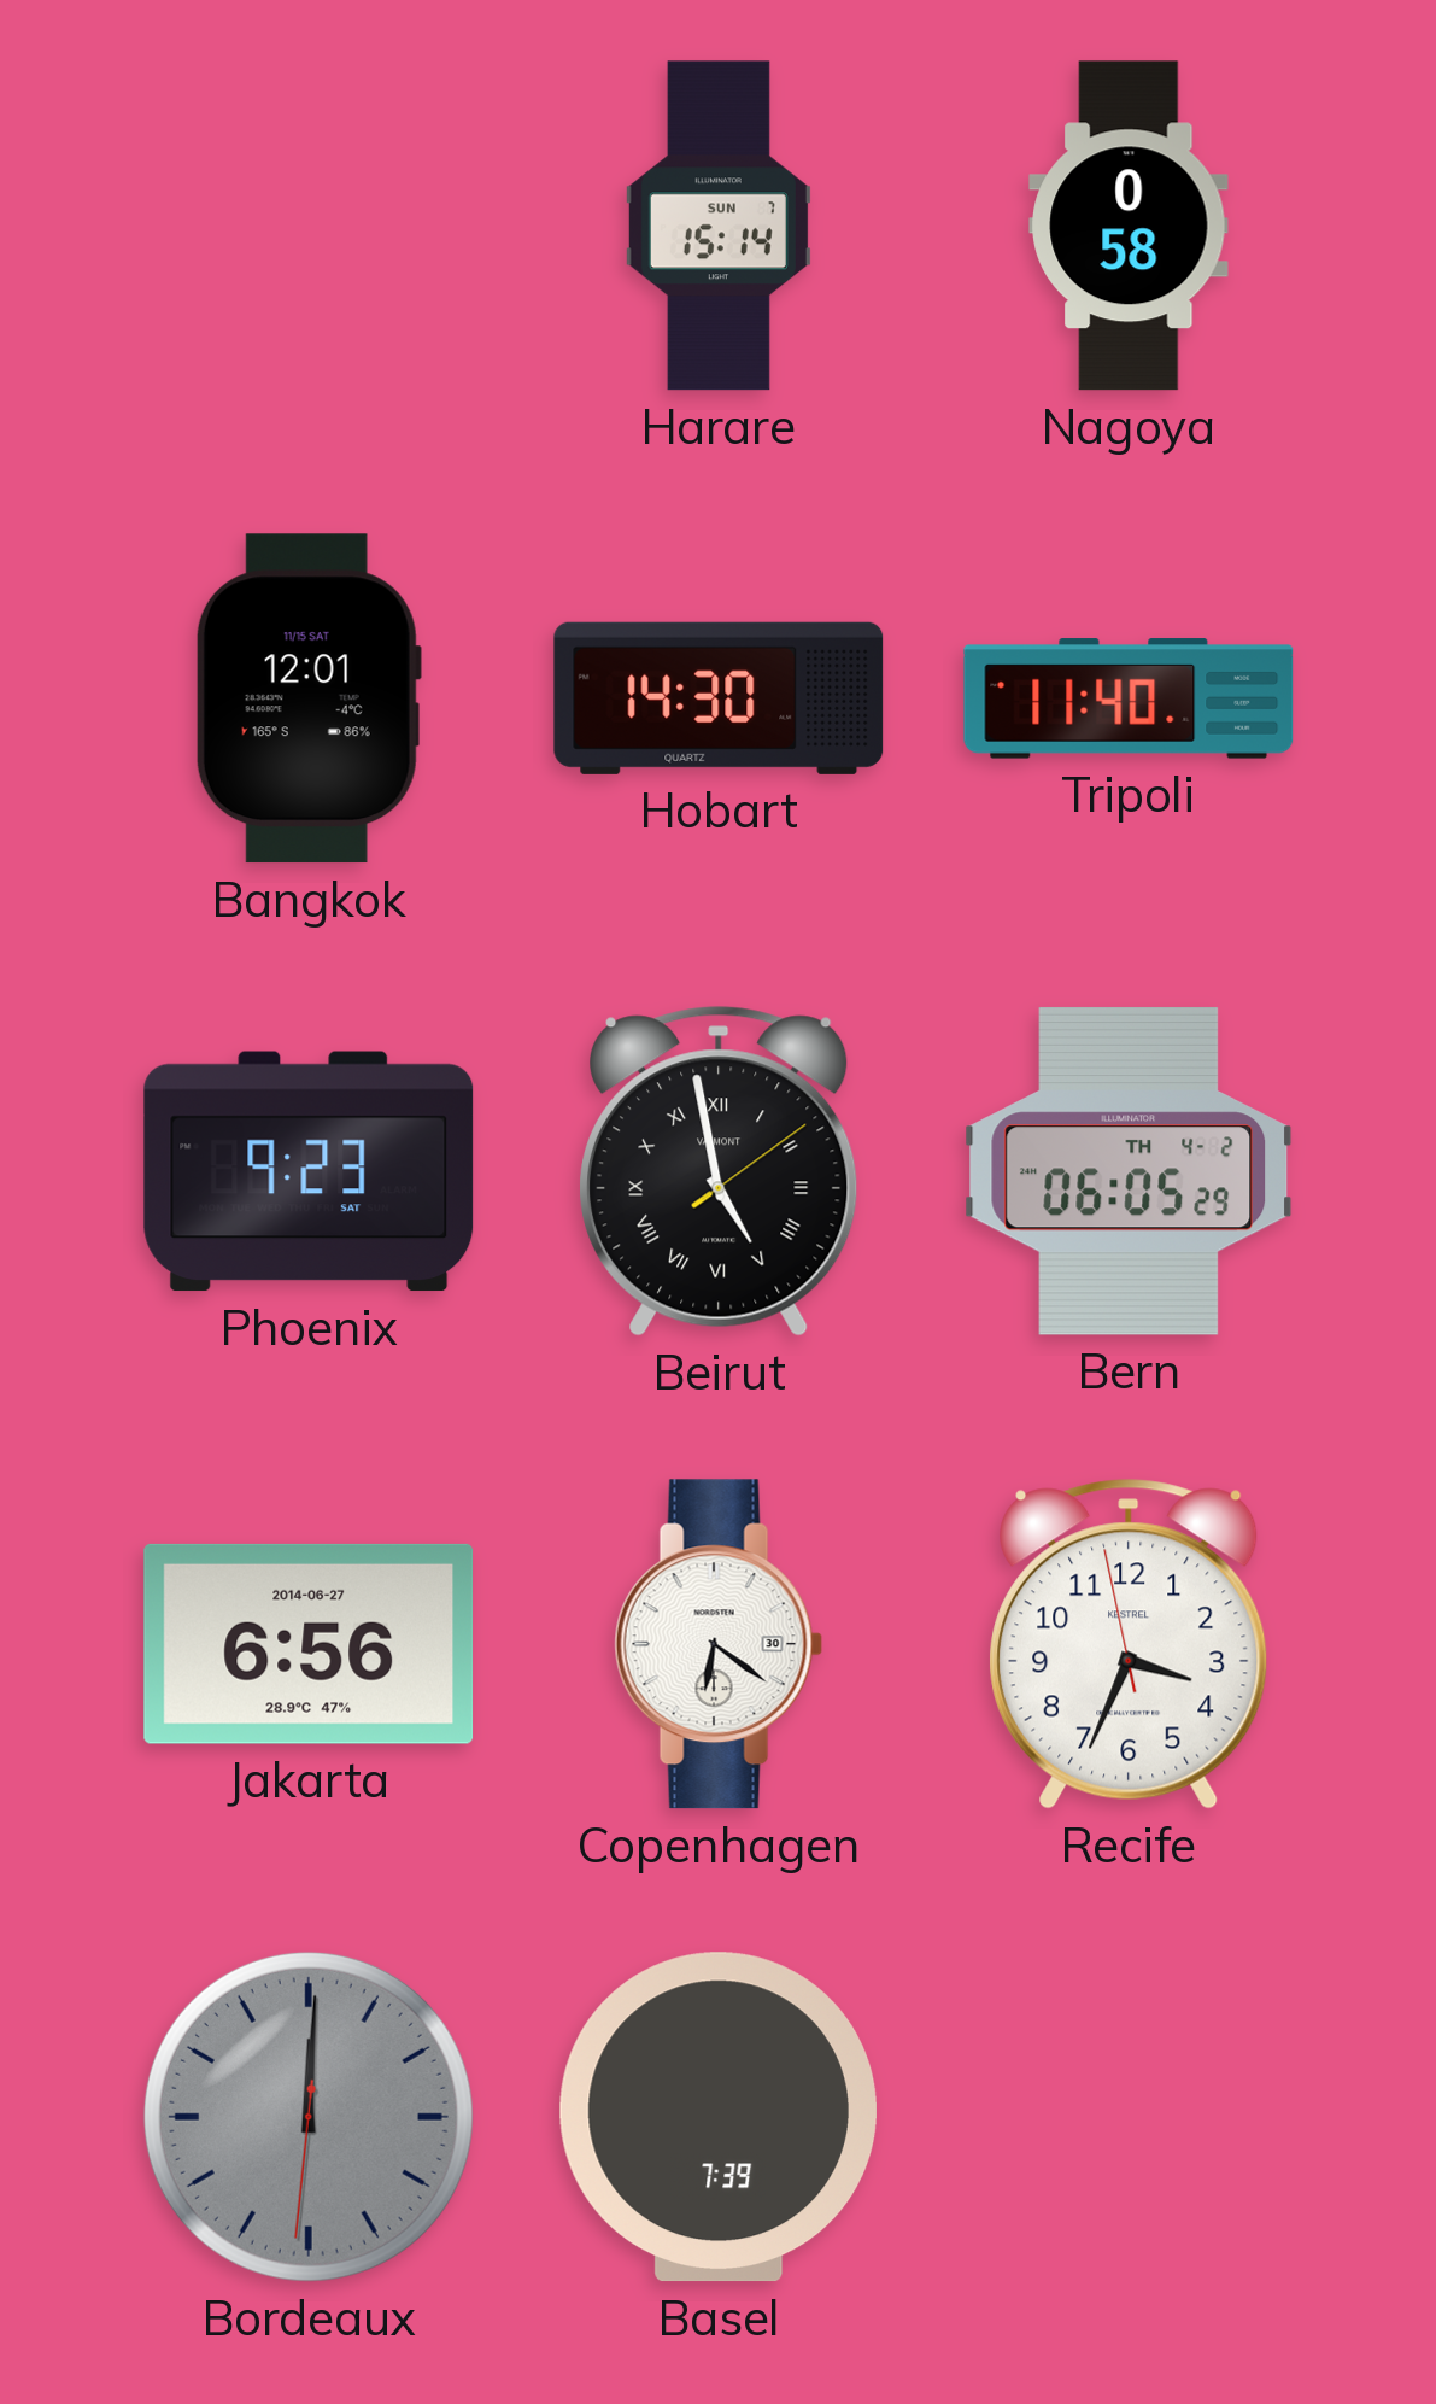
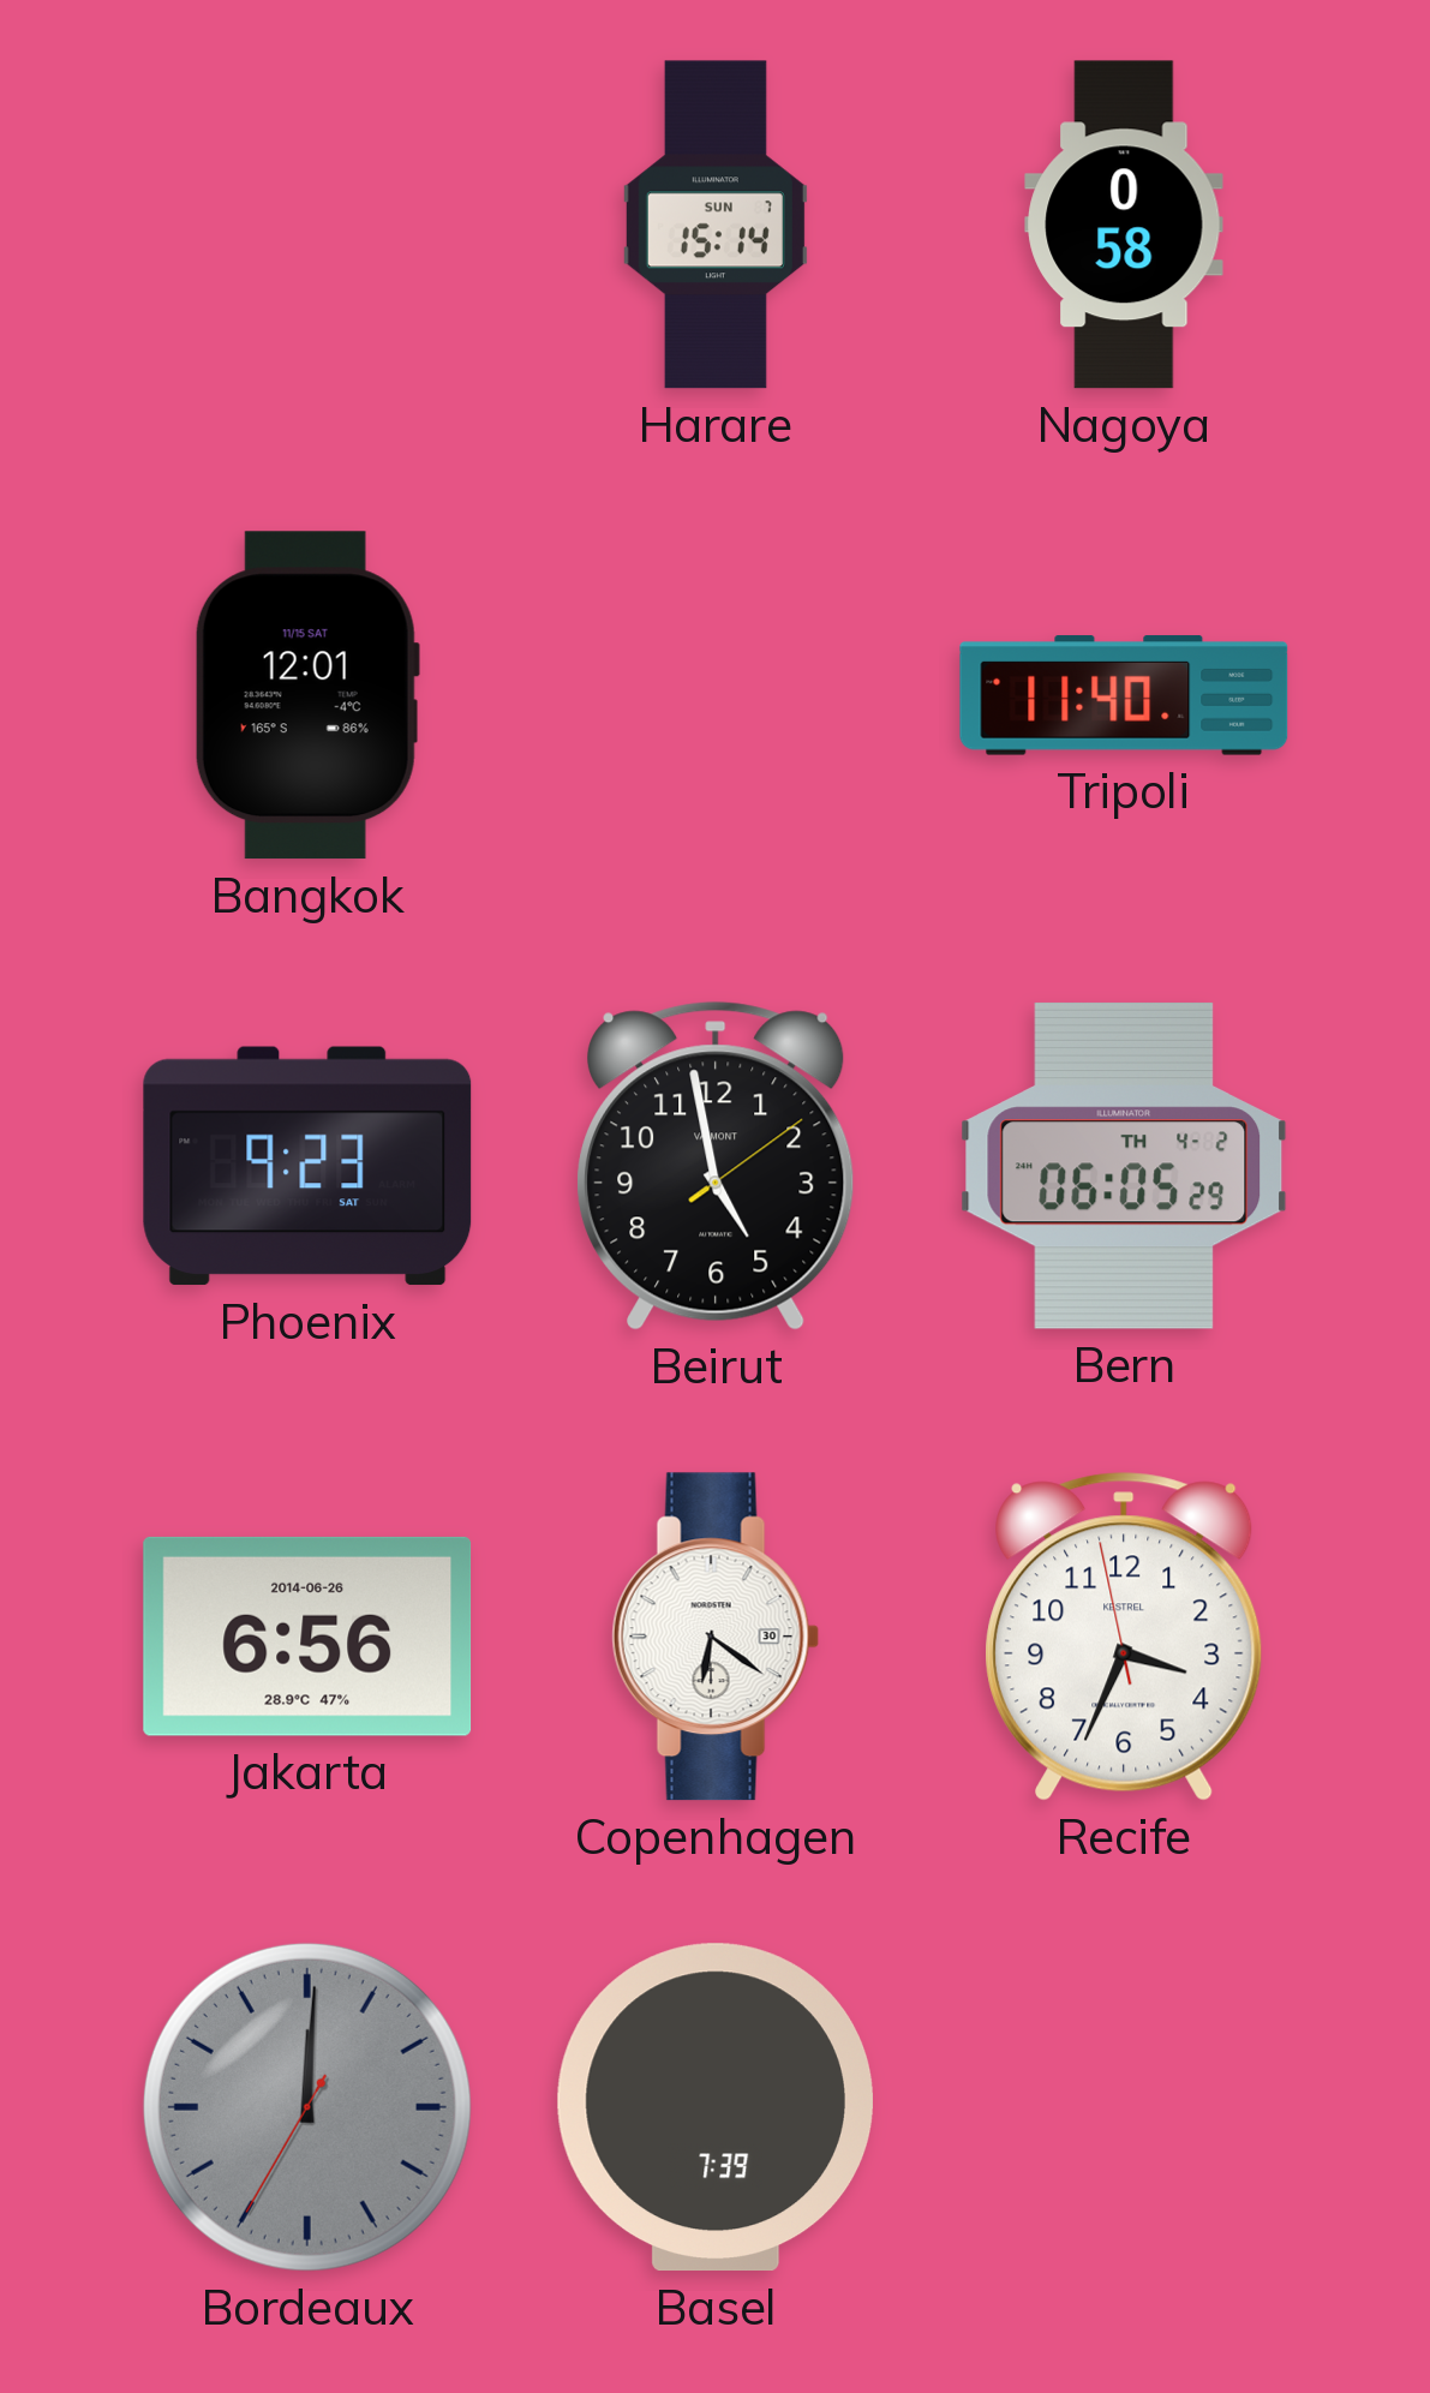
Hobart: 14:30 -> none
Beirut numerals: Roman -> Arabic
Jakarta date: 2014-06-27 -> 2014-06-26
Bordeaux: 12:00:31 -> 12:00:35
